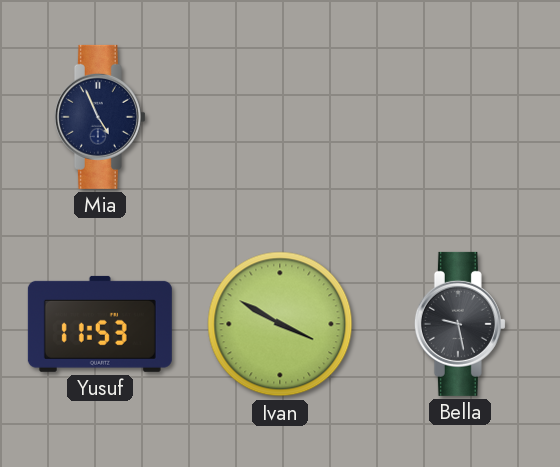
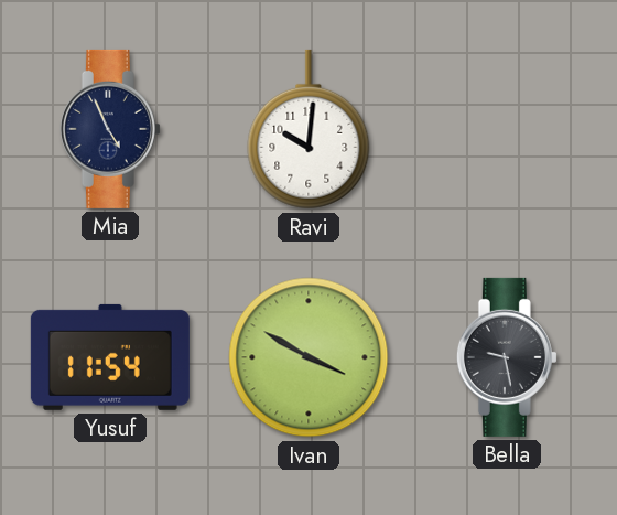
Ravi: none -> 10:01
Yusuf: 11:53 -> 11:54
